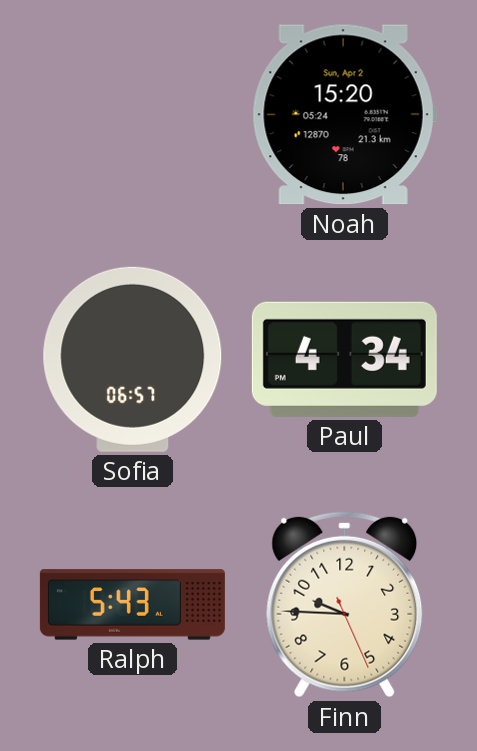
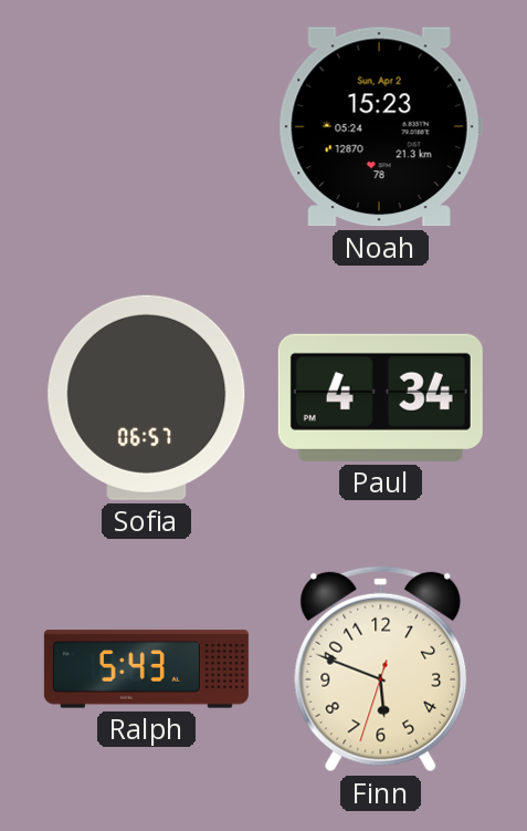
Noah: 15:20 -> 15:23
Finn: 9:45 -> 5:48
